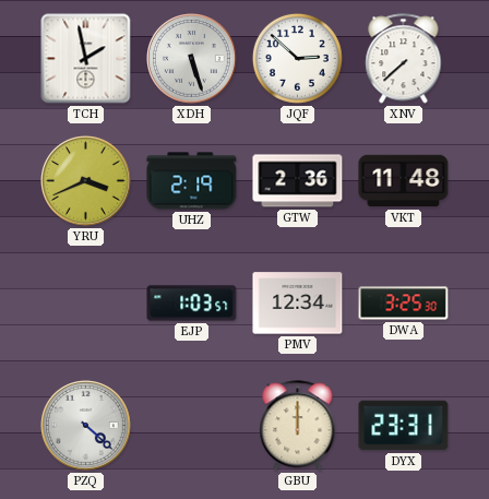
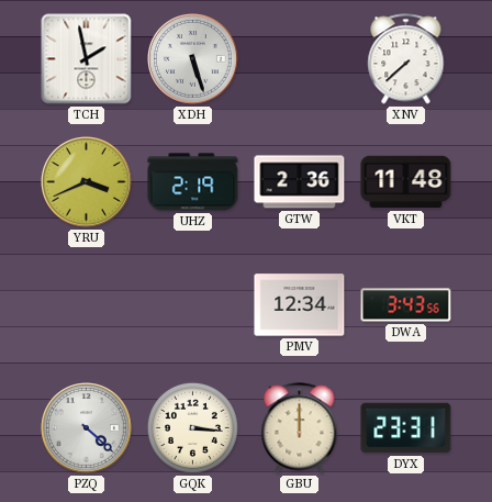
JQF: 2:52 -> none
EJP: 1:03 -> none
DWA: 3:25 -> 3:43
GQK: none -> 3:16
